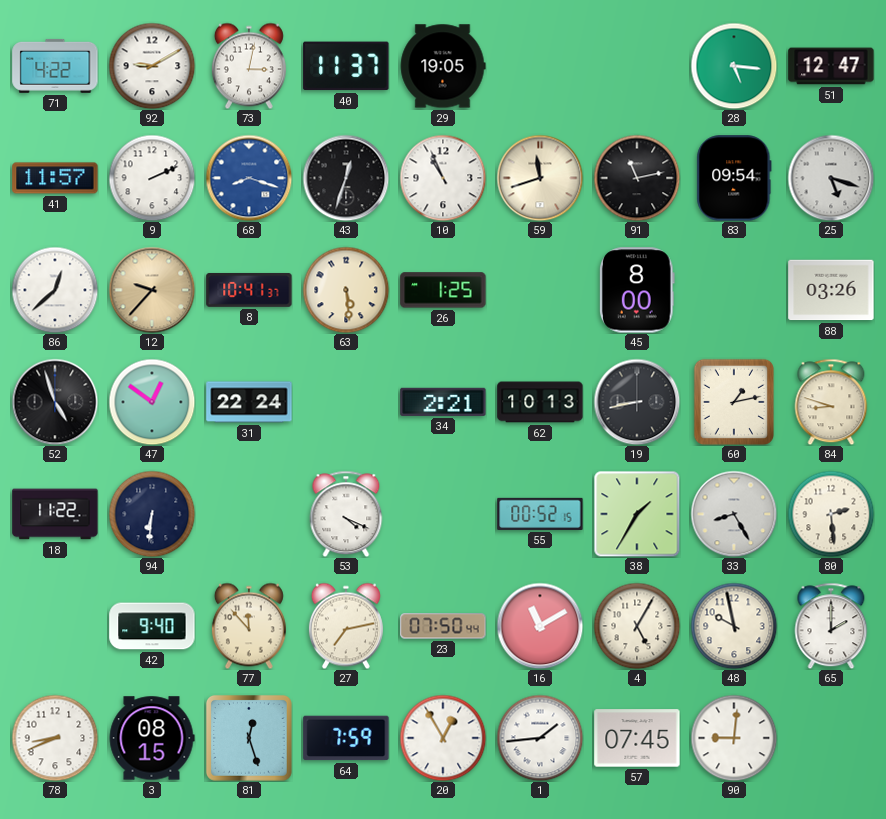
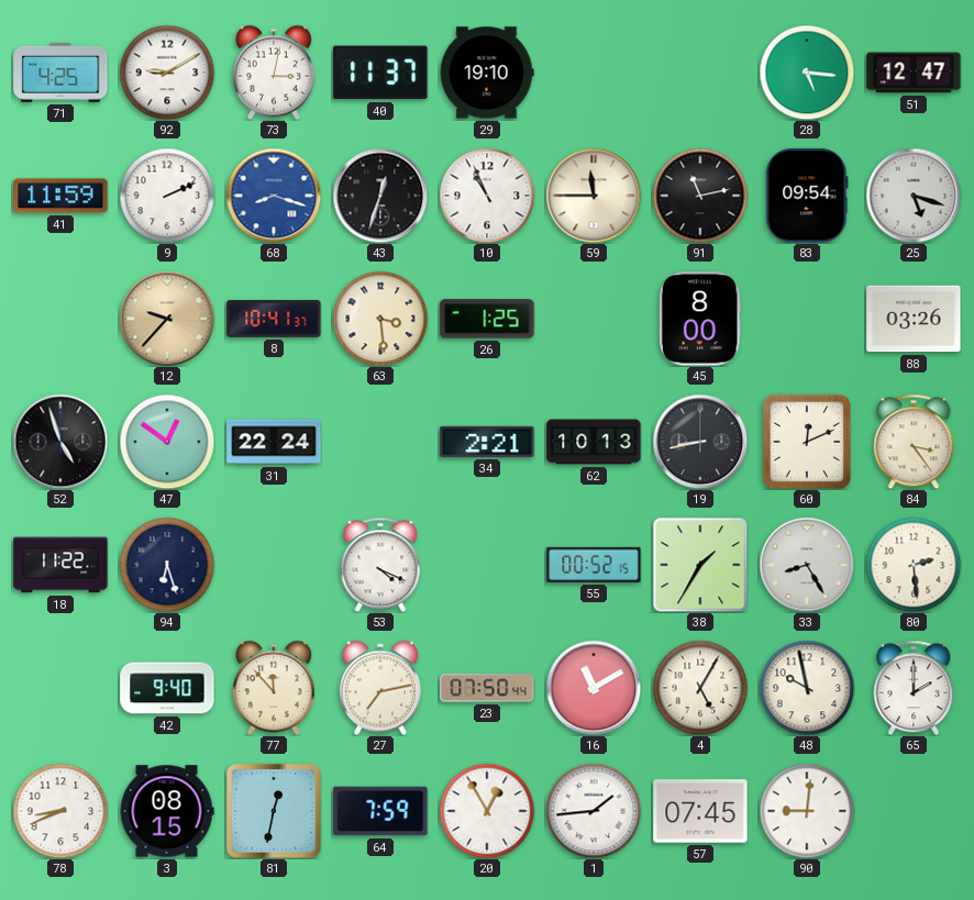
71: 4:22 -> 4:25
29: 19:05 -> 19:10
41: 11:57 -> 11:59
59: 11:42 -> 11:45
86: 12:38 -> none
63: 5:29 -> 3:29
60: 1:13 -> 12:11
84: 8:48 -> 3:24
94: 6:31 -> 6:27
81: 12:27 -> 12:32
